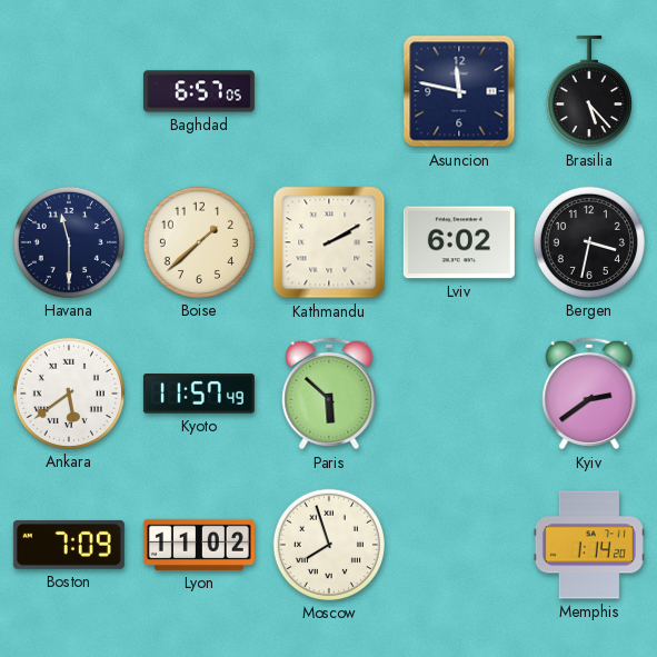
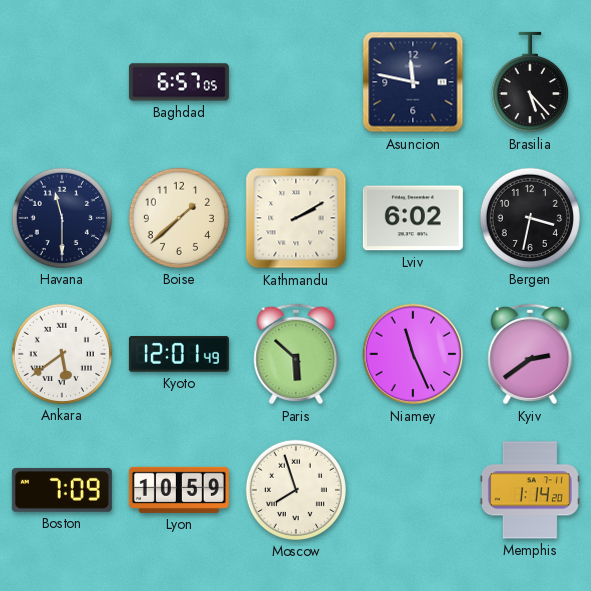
Kyoto: 11:57 -> 12:01
Niamey: none -> 11:26
Lyon: 11:02 -> 10:59
